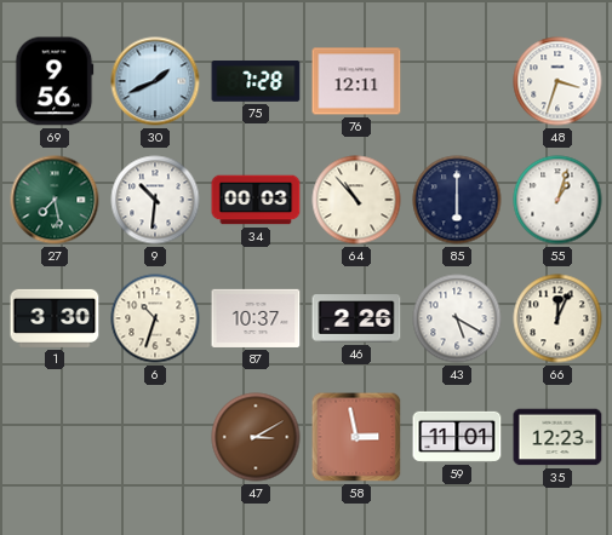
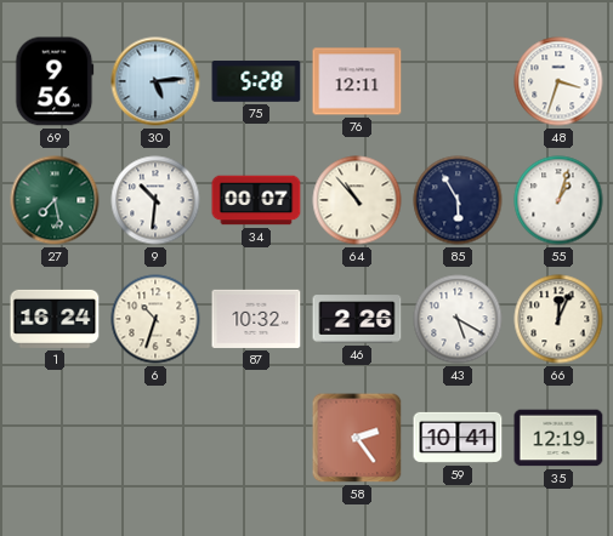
30: 1:41 -> 5:14
75: 7:28 -> 5:28
34: 00:03 -> 00:07
85: 6:00 -> 5:55
1: 3:30 -> 16:24
87: 10:37 -> 10:32
47: 3:10 -> none
58: 2:58 -> 2:24
59: 11:01 -> 10:41
35: 12:23 -> 12:19
